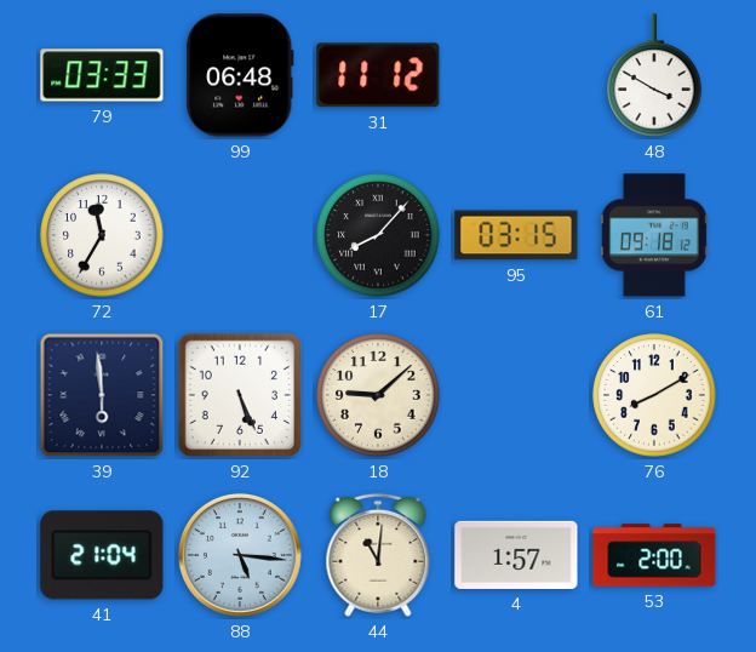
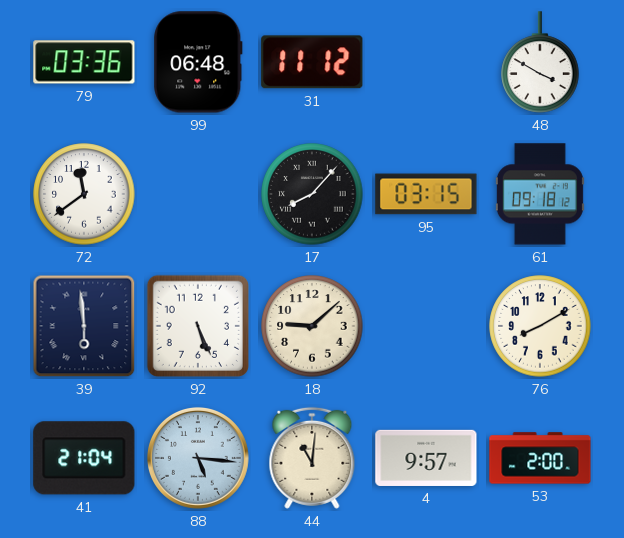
79: 03:33 -> 03:36
72: 11:35 -> 11:39
4: 1:57 -> 9:57
